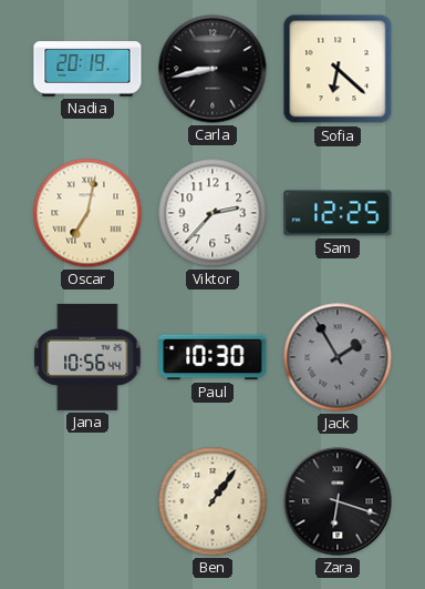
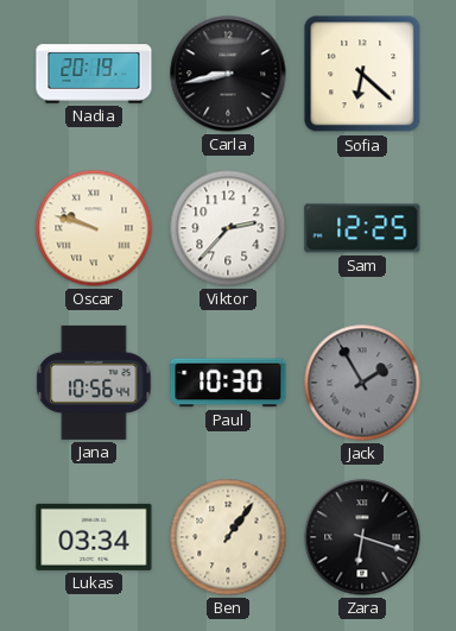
Oscar: 7:02 -> 9:48
Lukas: none -> 03:34
